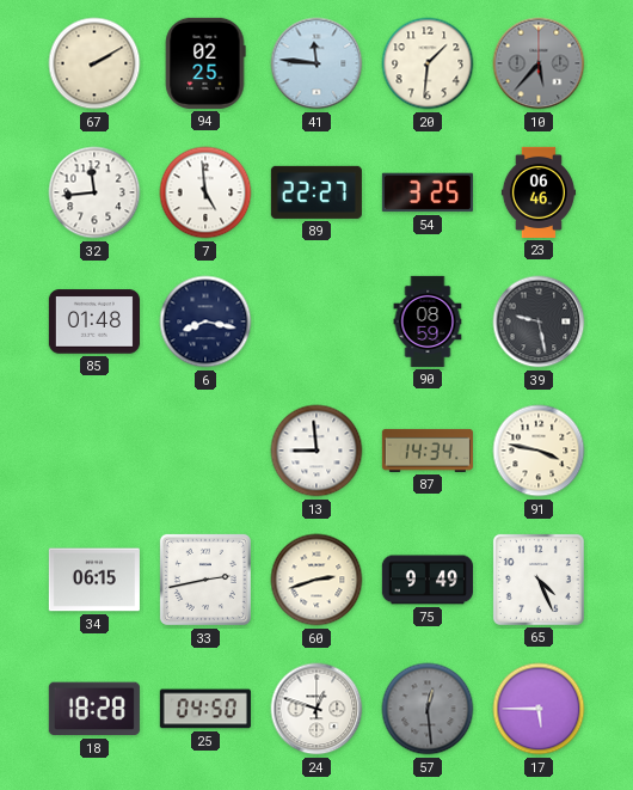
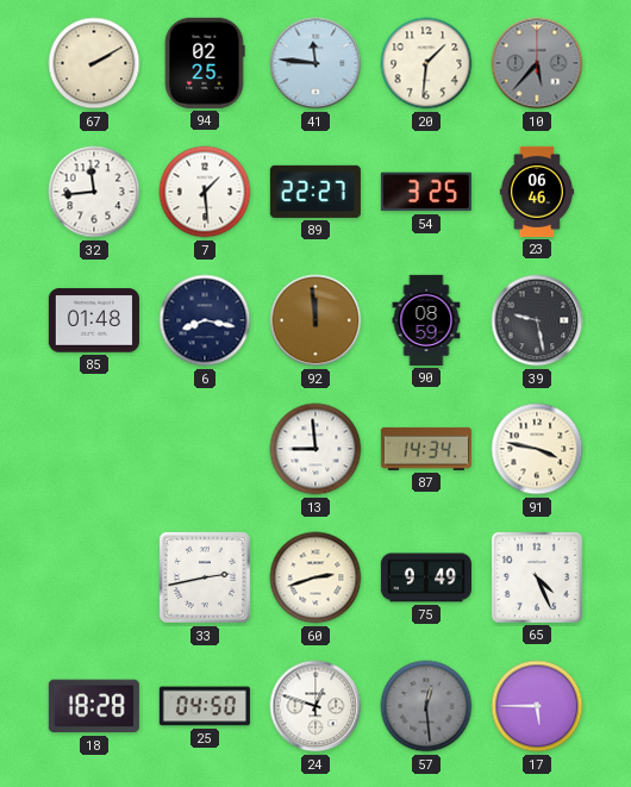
7: 4:59 -> 1:29
92: none -> 11:59
34: 06:15 -> none
